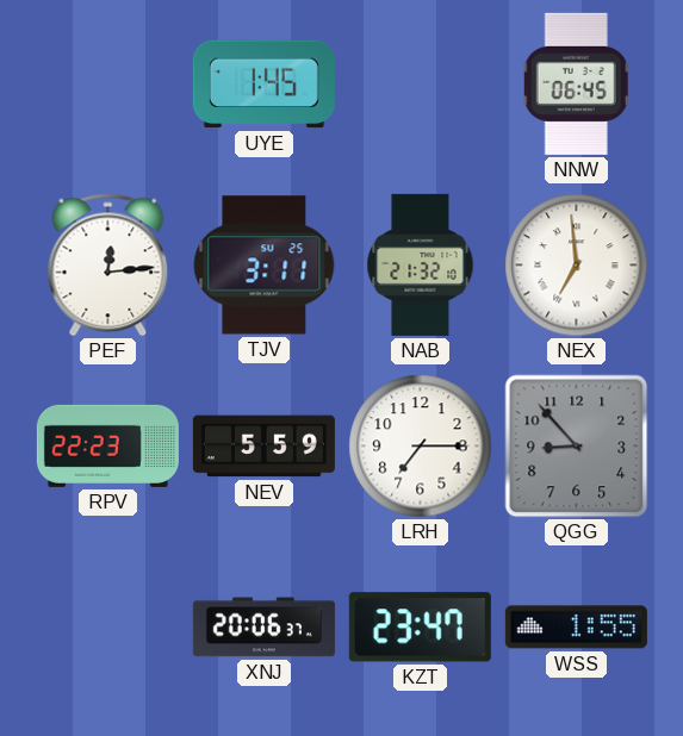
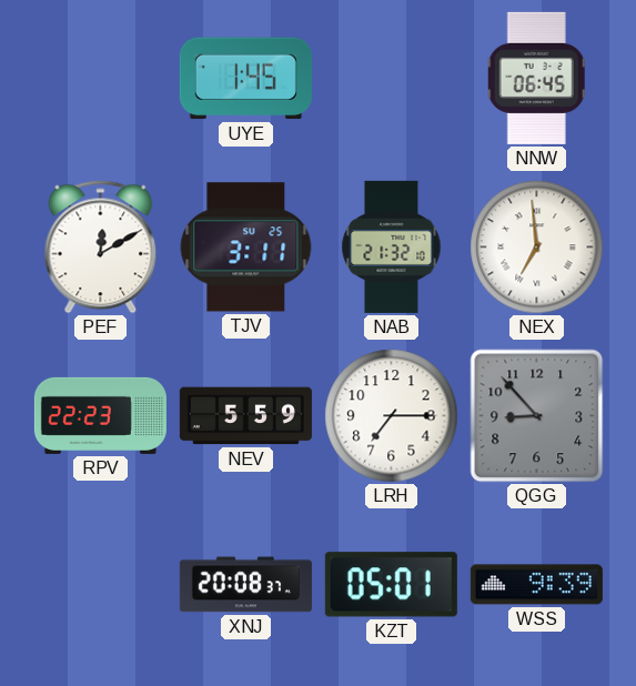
PEF: 12:14 -> 12:10
XNJ: 20:06 -> 20:08
KZT: 23:47 -> 05:01
WSS: 1:55 -> 9:39
